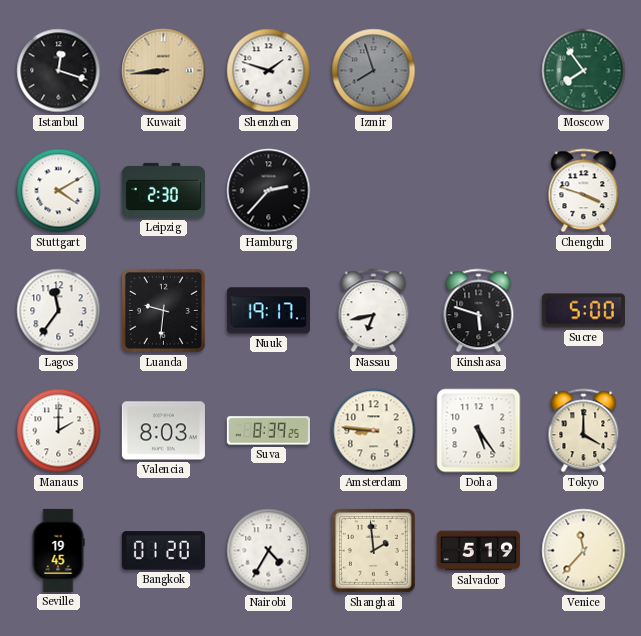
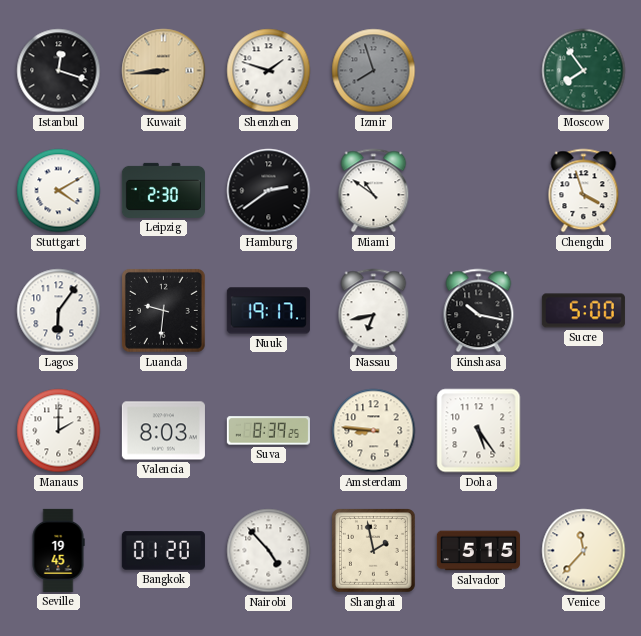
Hamburg: 2:37 -> 2:39
Miami: none -> 10:51
Chengdu: 3:48 -> 3:57
Lagos: 11:36 -> 6:06
Kinshasa: 5:48 -> 10:17
Tokyo: 4:00 -> none
Nairobi: 4:35 -> 4:53
Shanghai: 1:59 -> 1:58
Salvador: 5:19 -> 5:15
